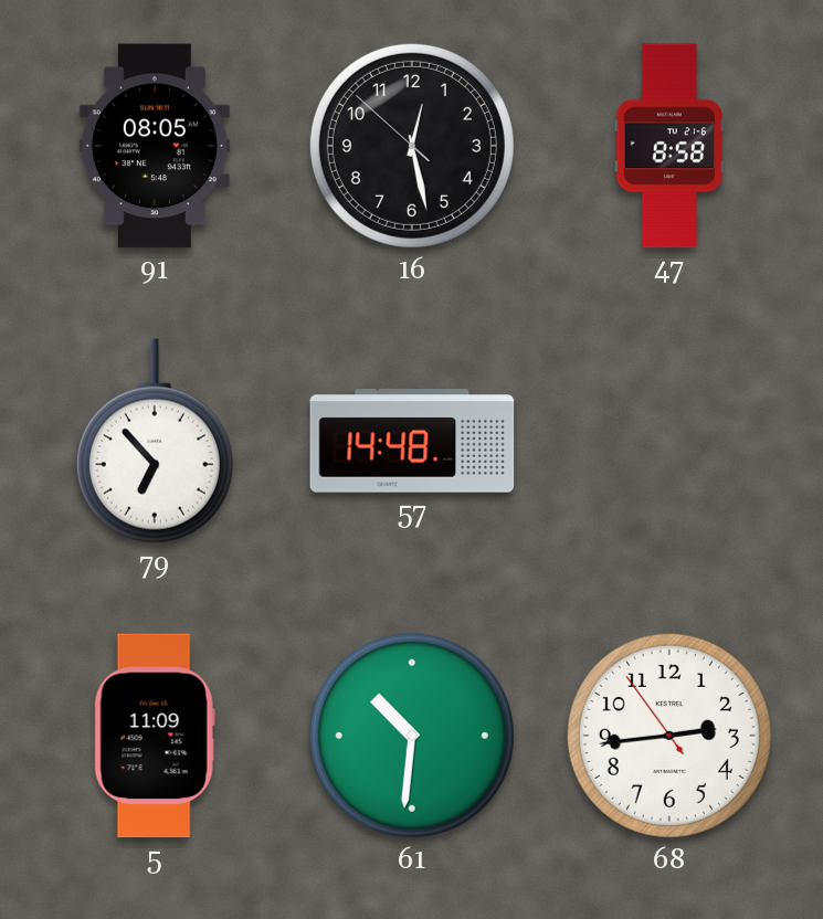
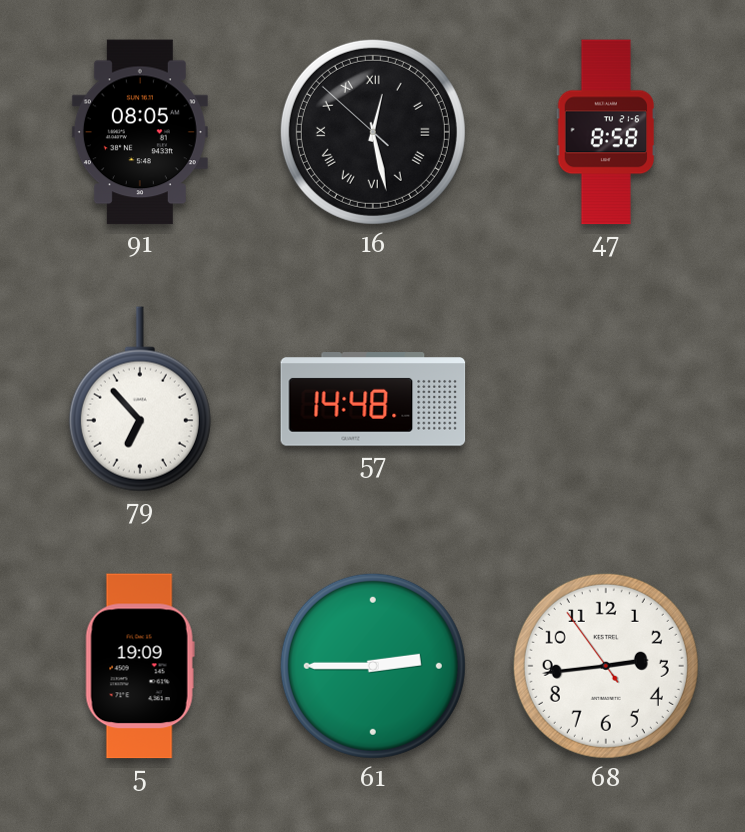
16 numerals: Arabic -> Roman
5: 11:09 -> 19:09
61: 10:31 -> 2:45
